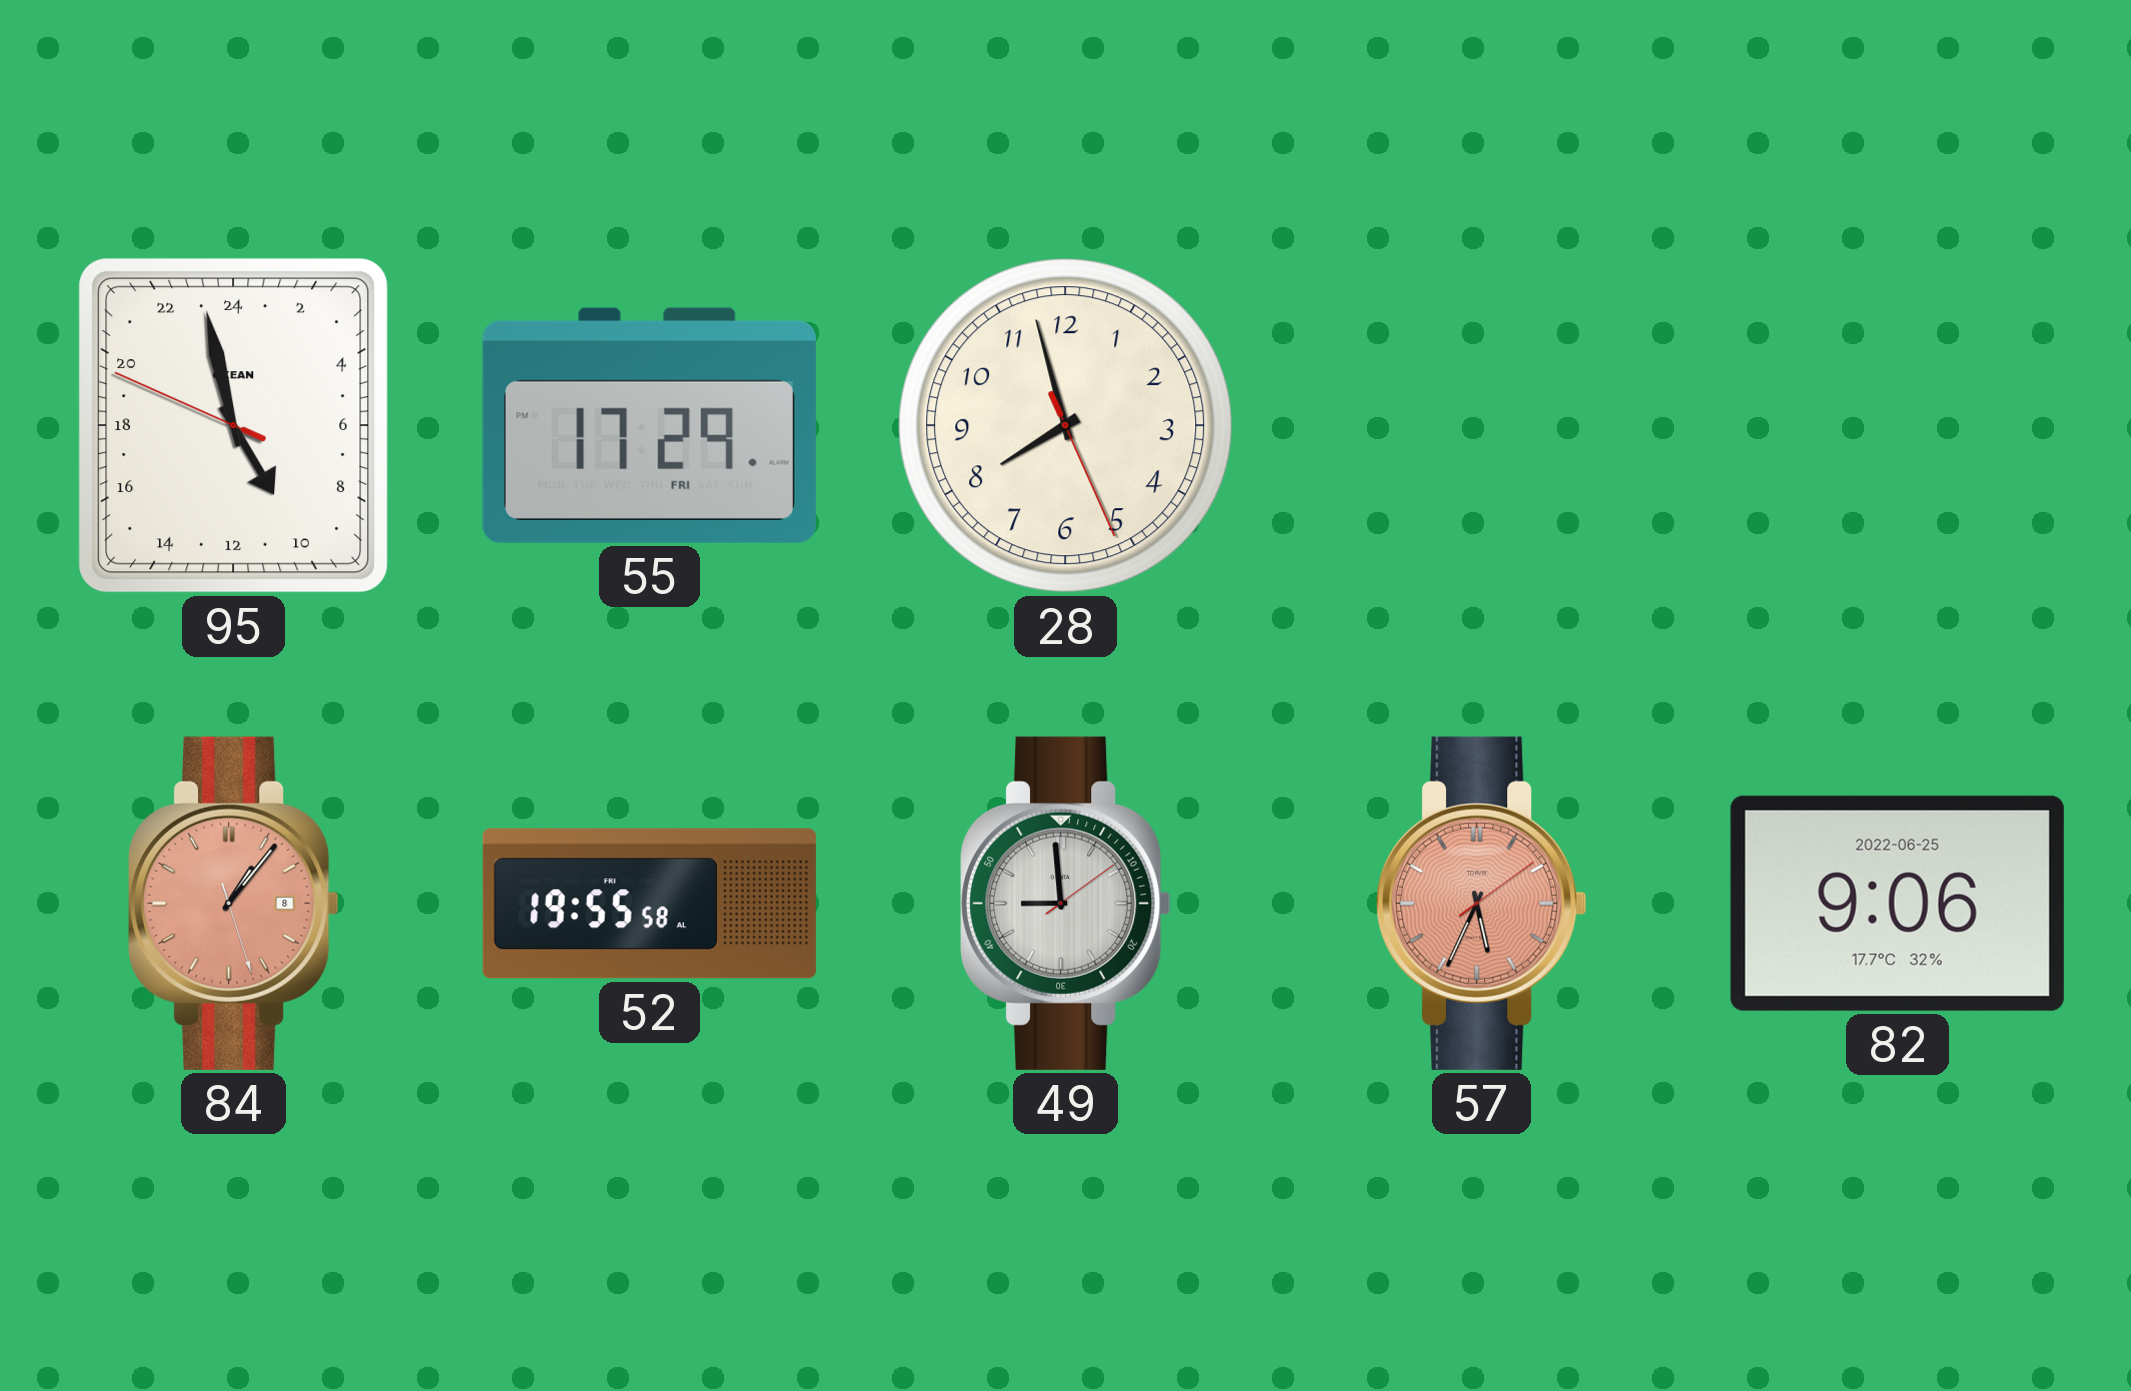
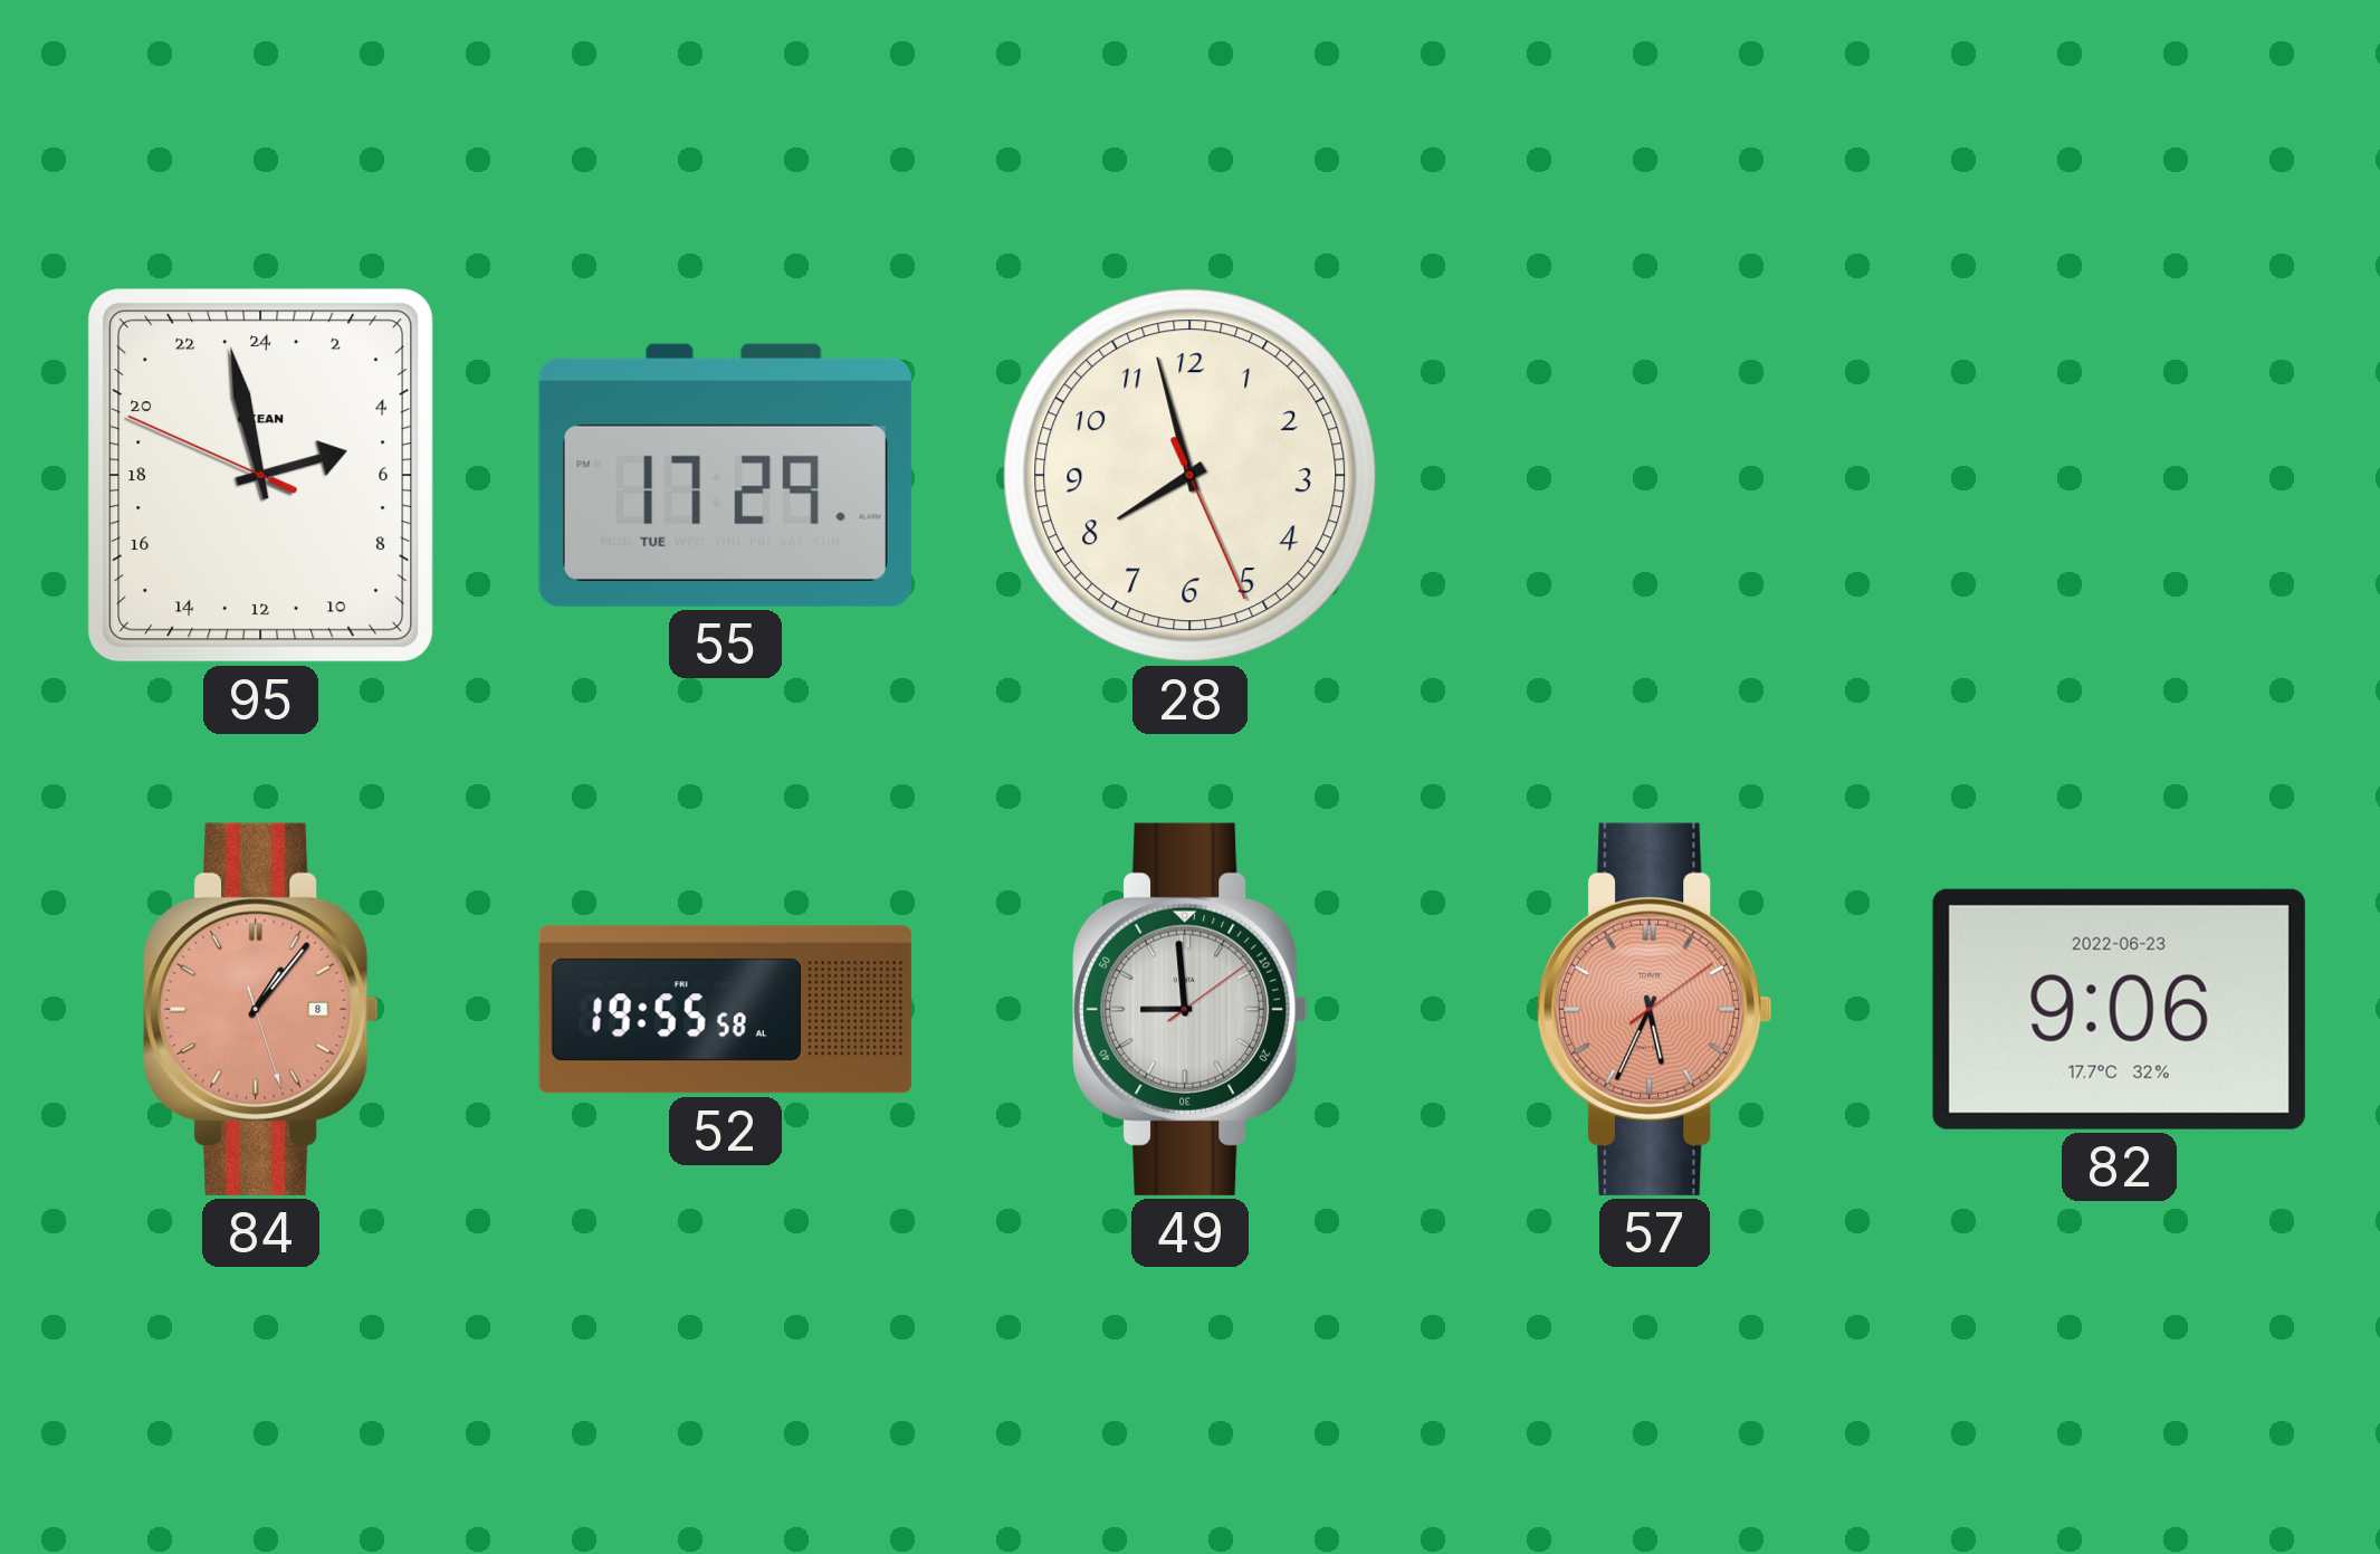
95: 9:57 -> 4:57
55 date: FRI -> TUE
82 date: 2022-06-25 -> 2022-06-23
